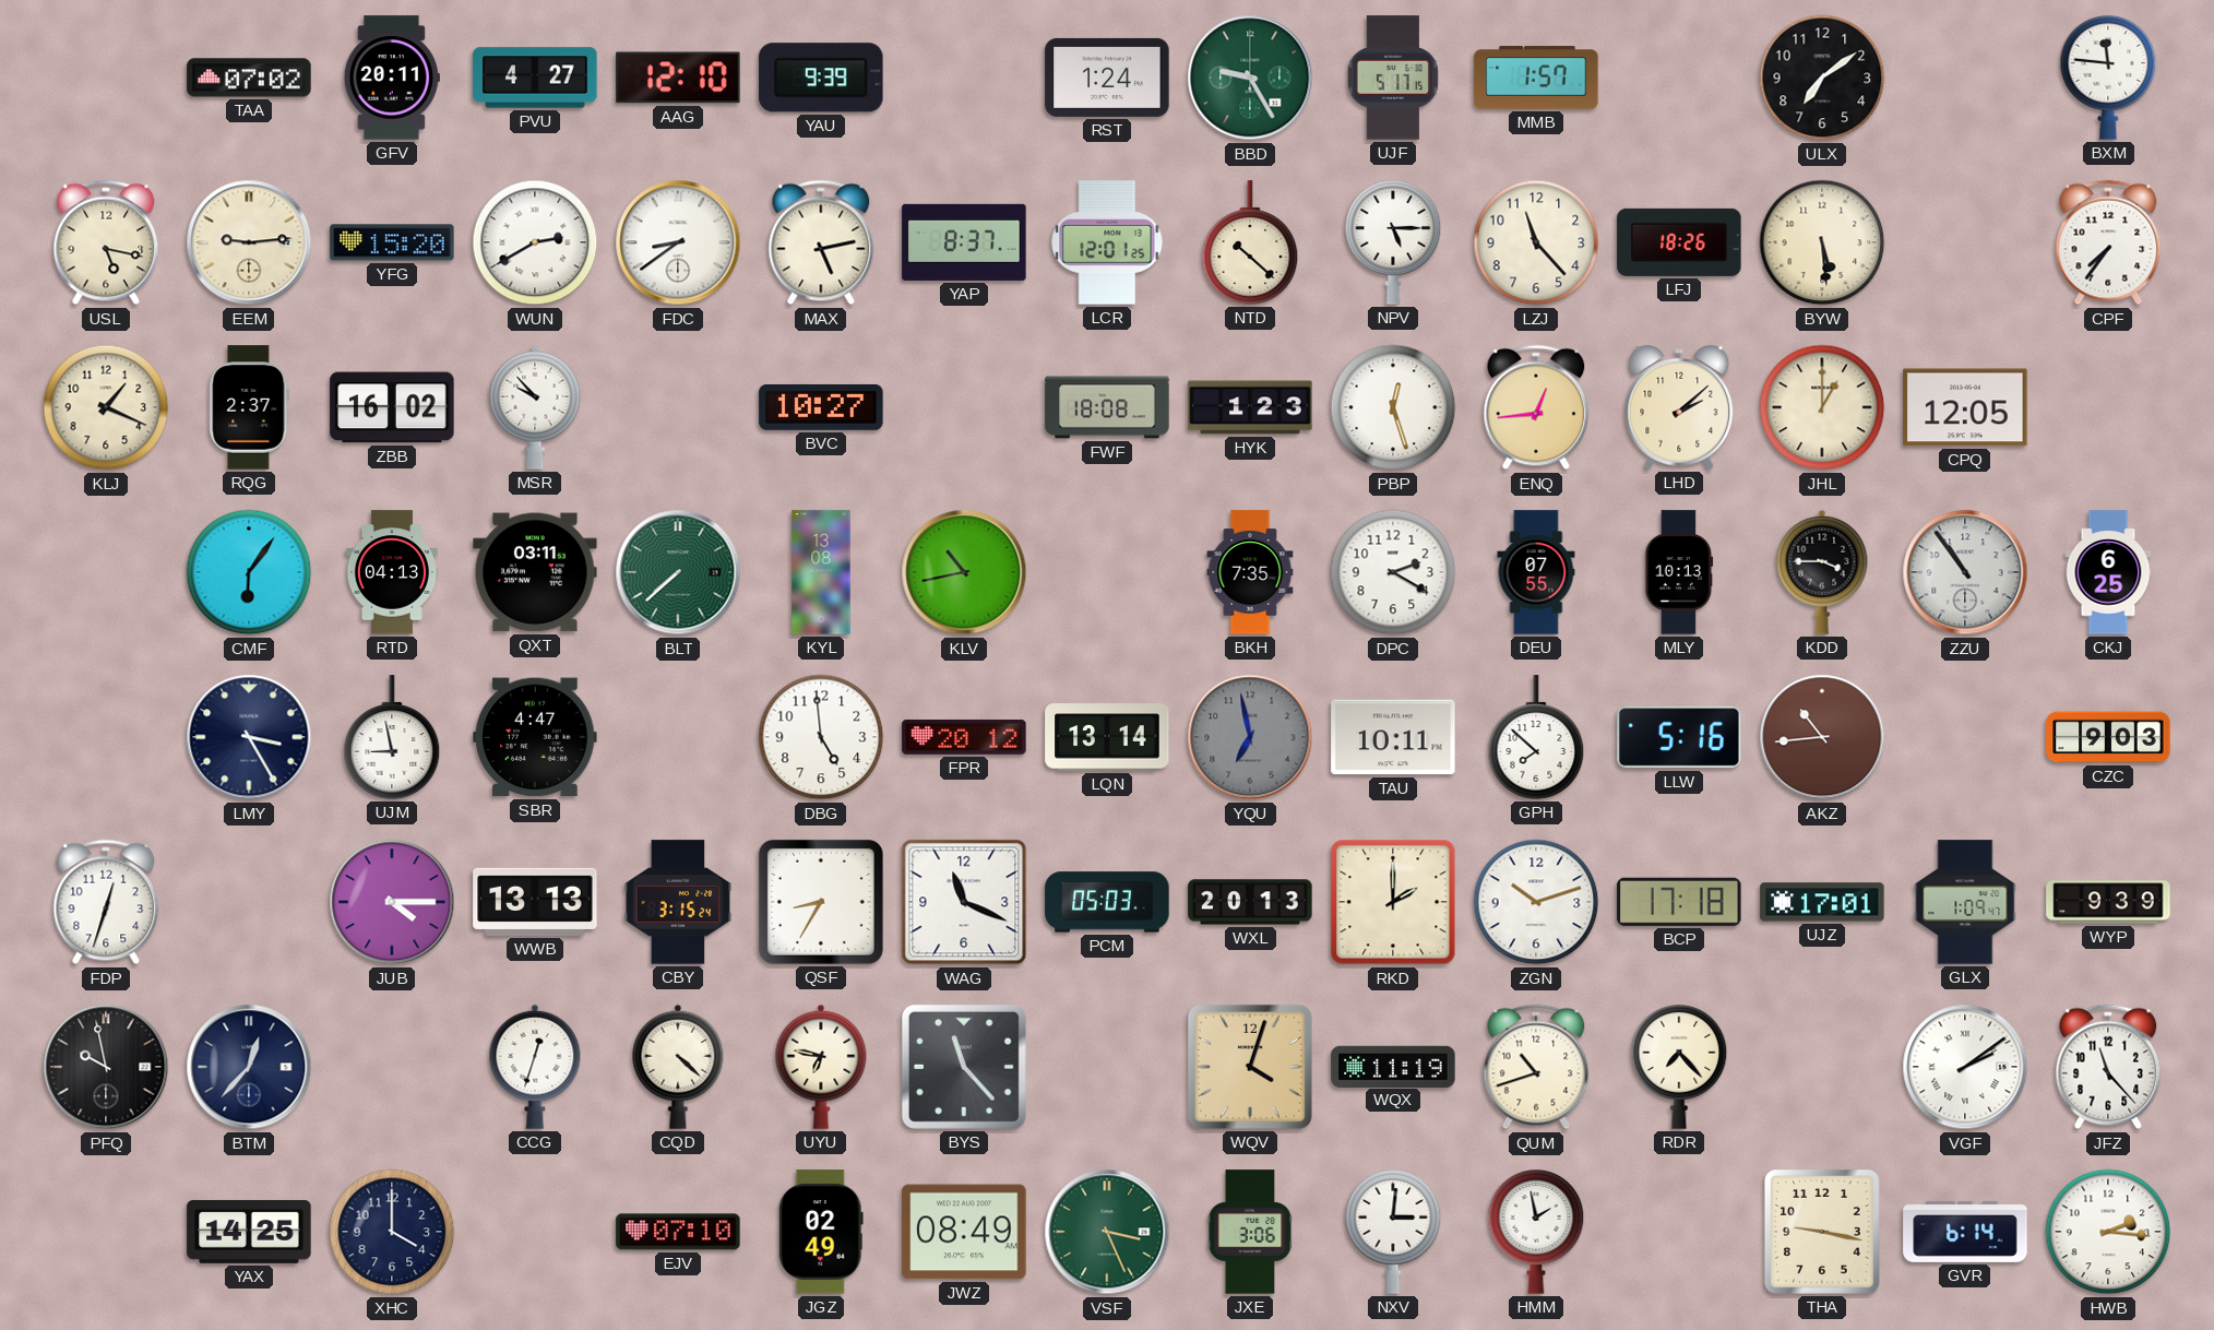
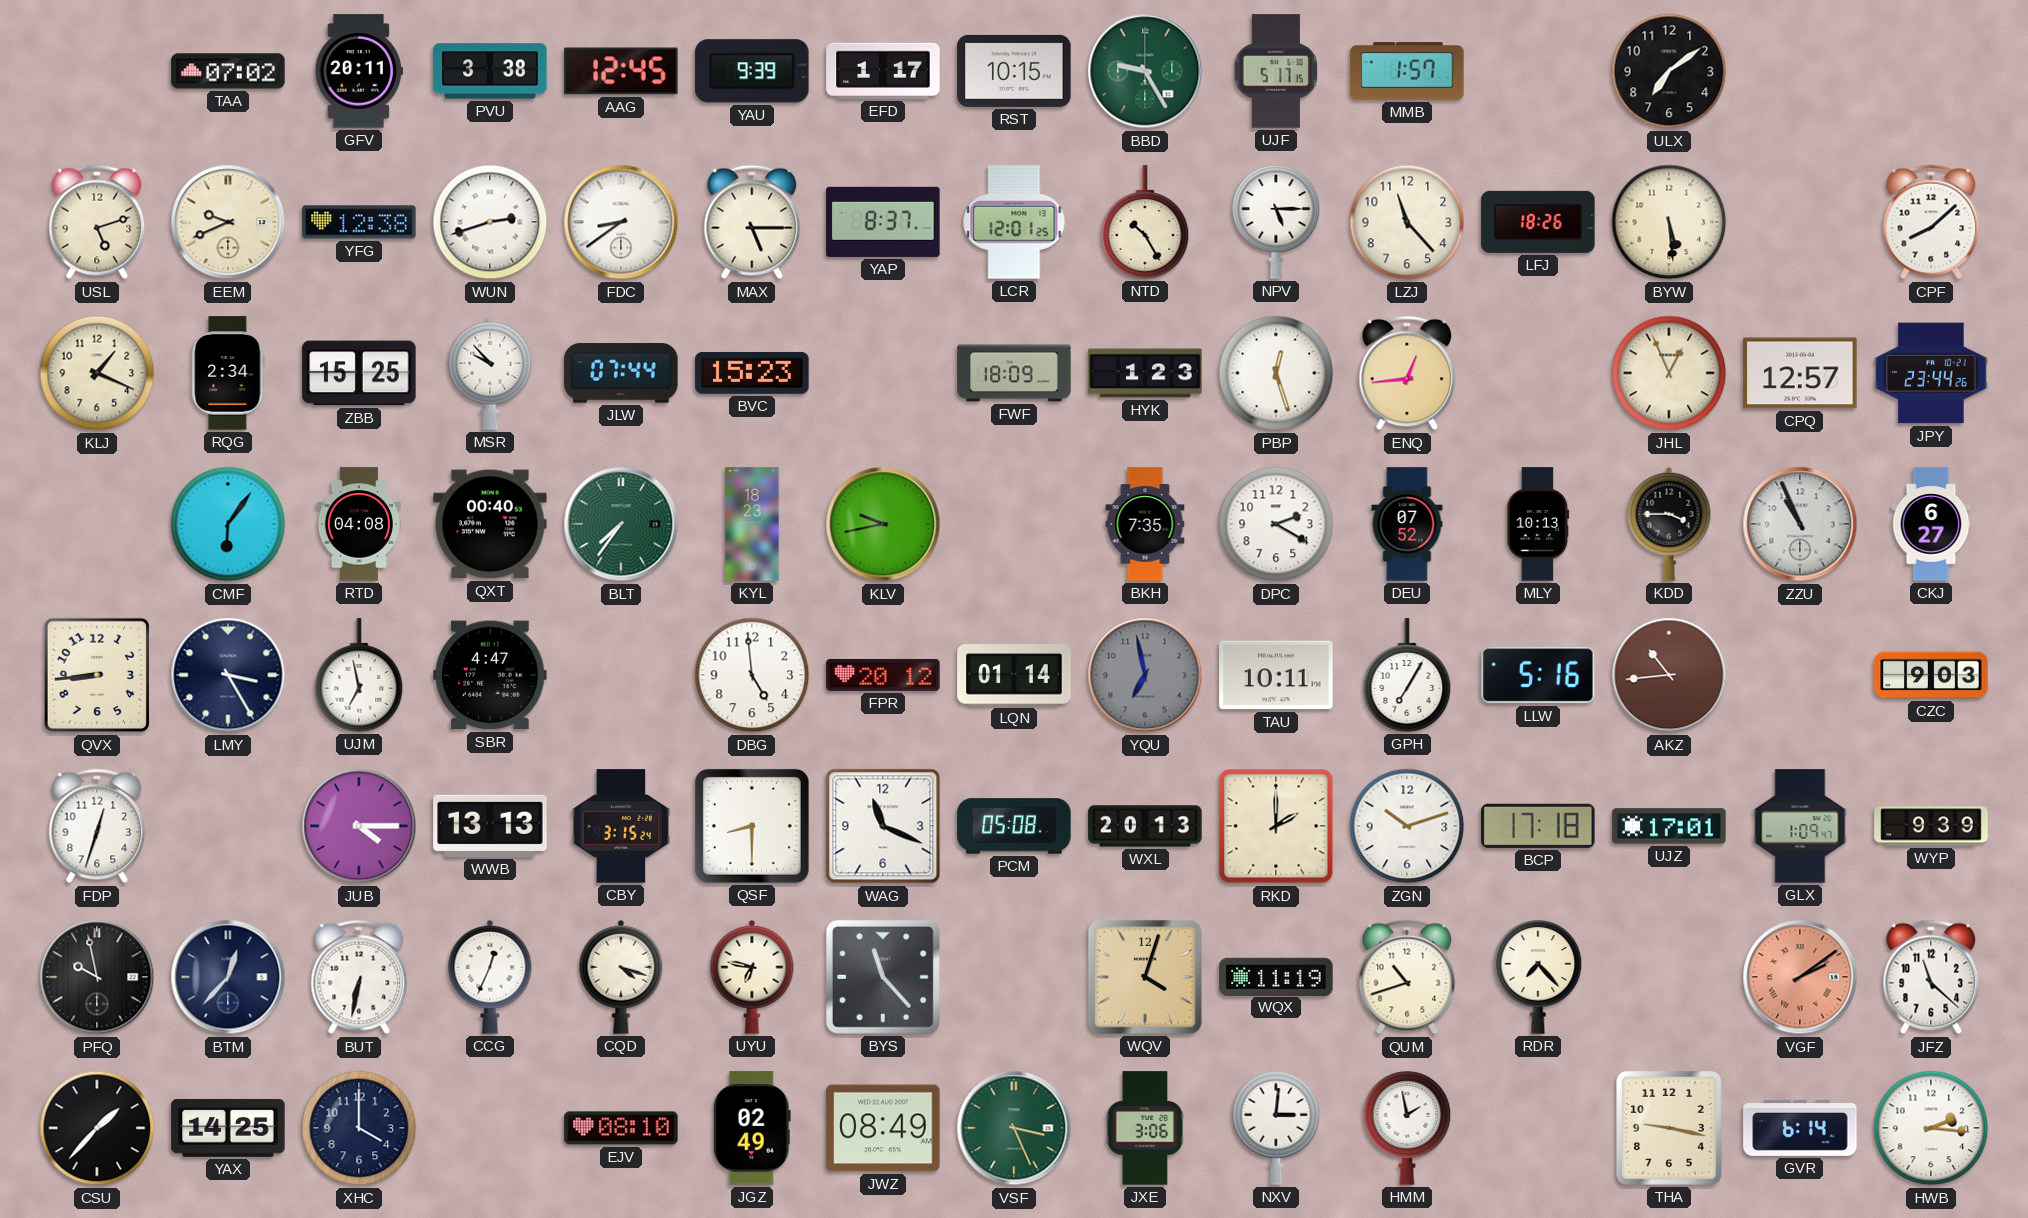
PVU: 4:27 -> 3:38
AAG: 12:10 -> 12:45
EFD: none -> 1:17
RST: 1:24 -> 10:15
BXM: 11:46 -> none
USL: 5:17 -> 5:12
EEM: 9:14 -> 9:41
YFG: 15:20 -> 12:38
WUN: 2:40 -> 2:42
MAX: 5:13 -> 5:15
NTD: 10:22 -> 10:25
CPF: 7:36 -> 8:08
RQG: 2:37 -> 2:34
ZBB: 16:02 -> 15:25
JLW: none -> 07:44
BVC: 10:27 -> 15:23
FWF: 18:08 -> 18:09
LHD: 2:08 -> none
JHL: 1:00 -> 12:56
CPQ: 12:05 -> 12:57
JPY: none -> 23:44
RTD: 04:13 -> 04:08
QXT: 03:11 -> 00:40
BLT: 7:38 -> 7:36
KYL: 13:08 -> 18:23
KLV: 10:43 -> 9:43
DEU: 07:55 -> 07:52
ZZU: 10:54 -> 10:56
CKJ: 6:25 -> 6:27
QVX: none -> 8:44
UJM: 8:58 -> 6:58
LQN: 13:14 -> 01:14
GPH: 7:52 -> 7:05
QSF: 8:35 -> 8:30
PCM: 05:03 -> 05:08
BUT: none -> 6:32
CCG: 12:33 -> 12:34
CQD: 4:22 -> 4:18
VGF dial: white -> salmon
JFZ: 11:23 -> 11:22
CSU: none -> 1:37
EJV: 07:10 -> 08:10
